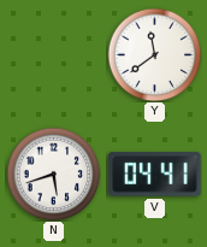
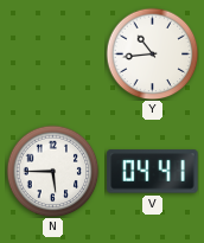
Y: 11:39 -> 10:44
N: 5:42 -> 5:45
